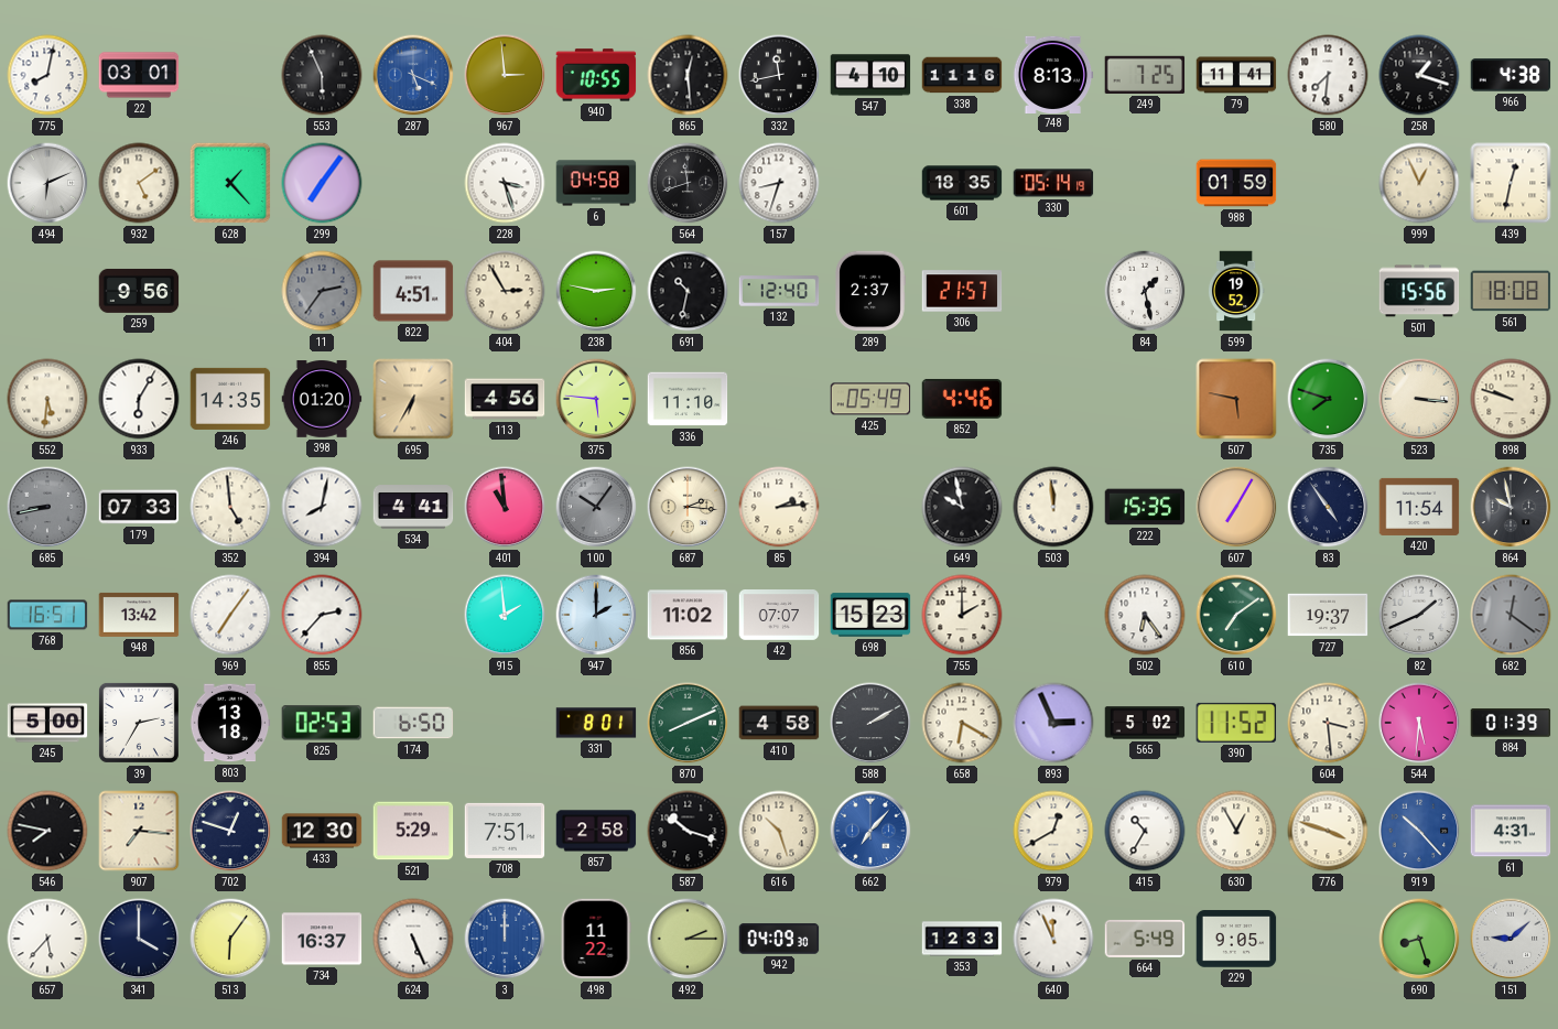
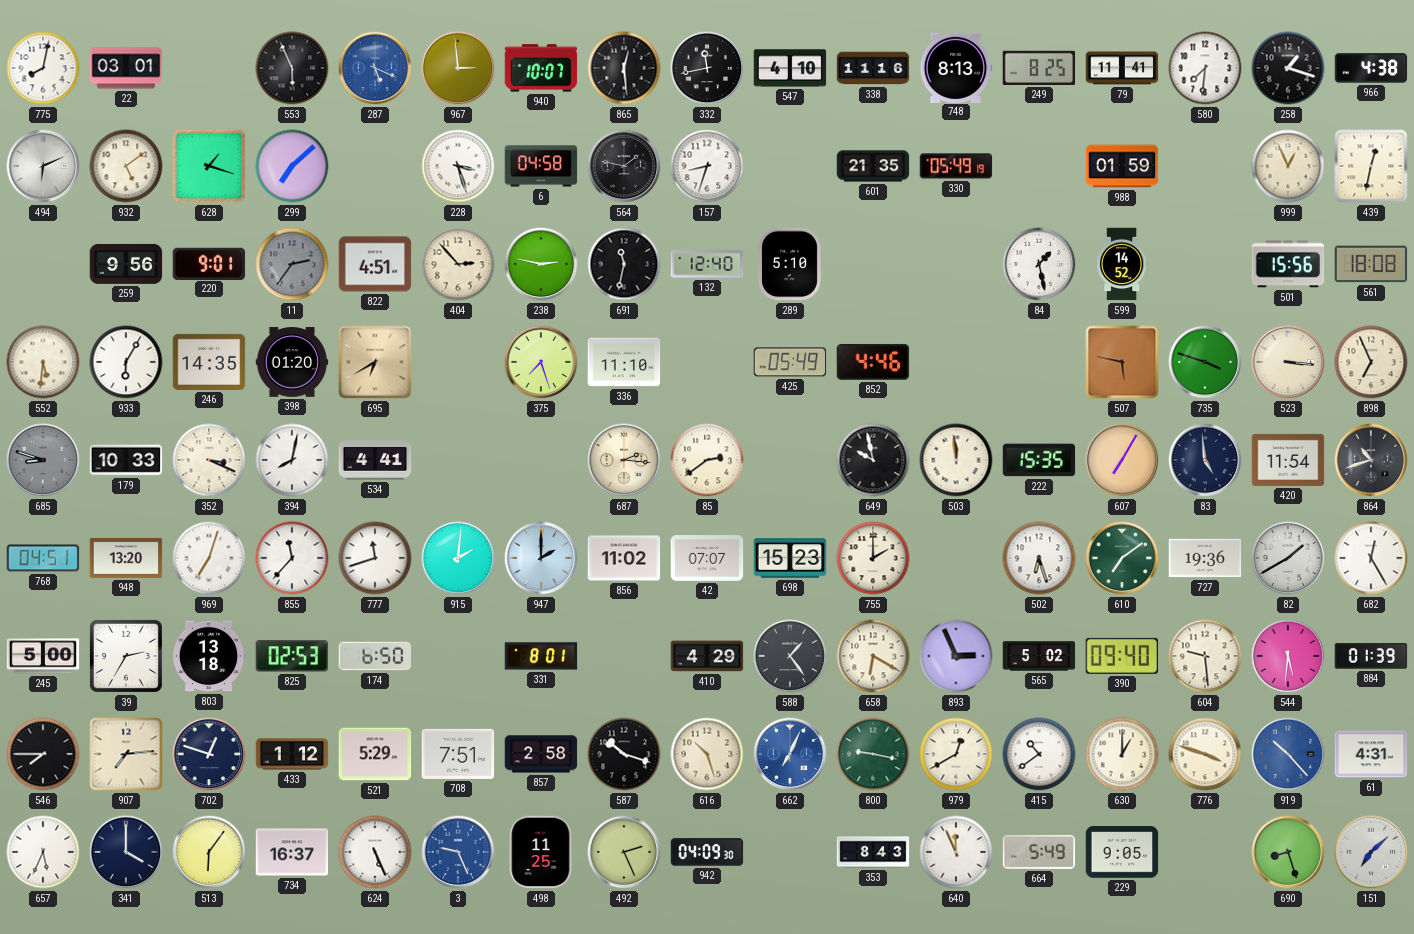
940: 10:55 -> 10:07
249: 7:25 -> 8:25
628: 1:23 -> 1:18
299: 7:06 -> 7:08
564: 11:42 -> 1:47
601: 18:35 -> 21:35
330: 05:14 -> 05:49
220: none -> 9:01
404: 2:55 -> 2:53
691: 10:32 -> 11:32
289: 2:37 -> 5:10
306: 21:57 -> none
599: 19:52 -> 14:52
695: 6:35 -> 6:40
113: 4:56 -> none
375: 5:46 -> 7:27
735: 7:48 -> 3:48
898: 9:48 -> 6:56
685: 8:43 -> 8:48
179: 07:33 -> 10:33
352: 4:59 -> 3:19
401: 10:59 -> none
100: 10:06 -> none
85: 2:14 -> 2:39
83: 4:54 -> 4:59
864: 9:58 -> 10:42
768: 16:51 -> 04:51
948: 13:42 -> 13:20
969: 7:06 -> 7:03
855: 2:37 -> 11:37
777: none -> 11:42
915: 1:59 -> 2:01
502: 6:24 -> 6:27
727: 19:37 -> 19:36
82: 1:41 -> 1:40
682: 12:21 -> 12:25
682 dial: grey -> white
870: 8:11 -> none
410: 4:58 -> 4:29
588: 2:10 -> 1:24
390: 11:52 -> 09:40
604: 3:29 -> 9:29
546: 7:47 -> 7:45
907: 7:16 -> 7:14
433: 12:30 -> 1:12
662: 7:07 -> 7:04
800: none -> 9:17
415: 10:35 -> 10:39
630: 12:55 -> 1:00
657: 5:37 -> 5:34
3: 12:00 -> 9:26
498: 11:22 -> 11:25
492: 2:15 -> 2:26
353: 12:33 -> 8:43
151: 9:08 -> 7:08
